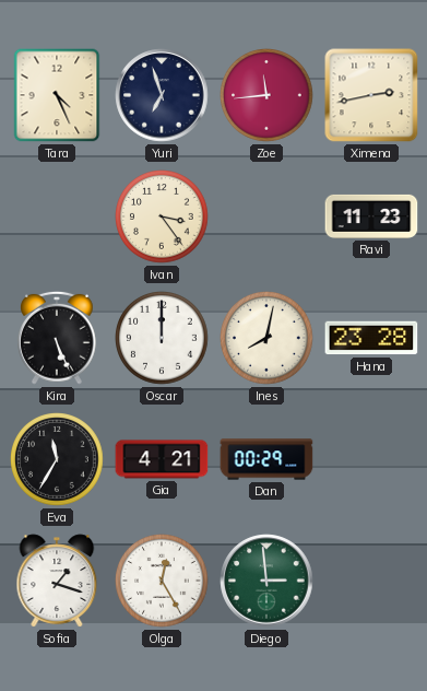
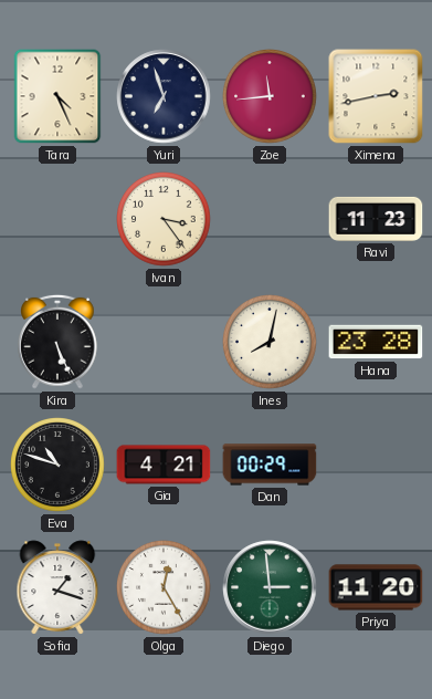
Oscar: 12:00 -> none
Eva: 11:35 -> 10:48
Priya: none -> 11:20
